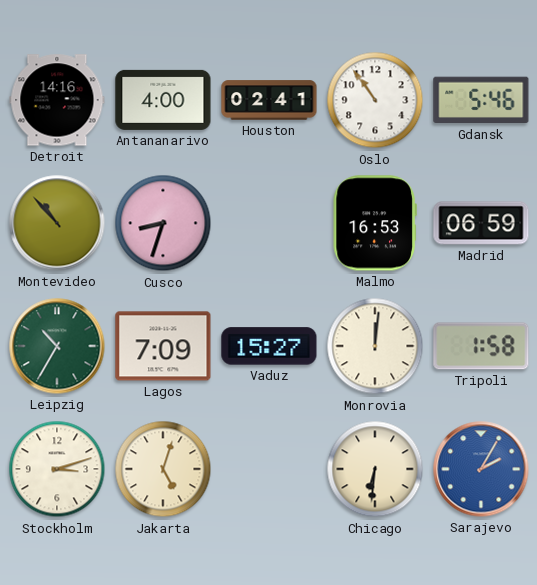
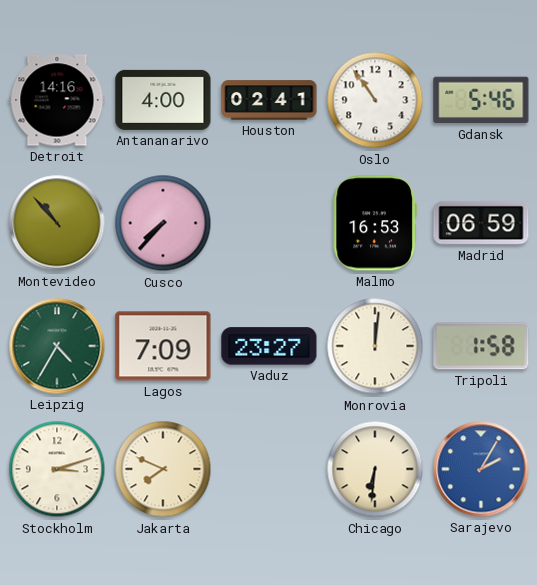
Cusco: 8:33 -> 7:37
Leipzig: 10:35 -> 4:35
Vaduz: 15:27 -> 23:27
Jakarta: 5:03 -> 7:49
